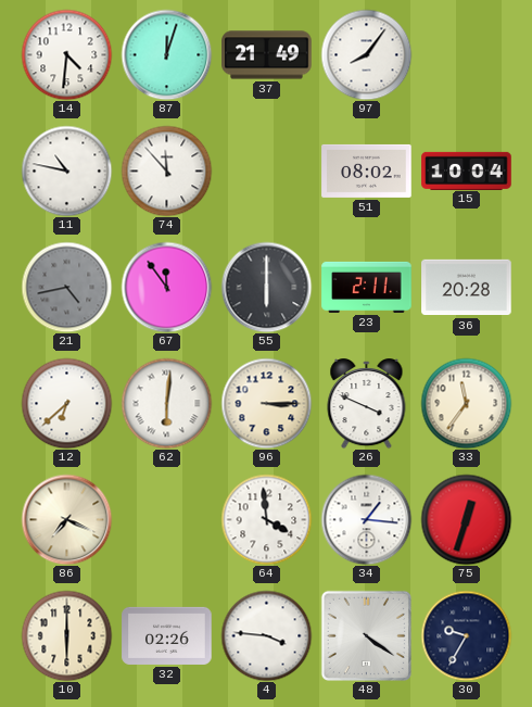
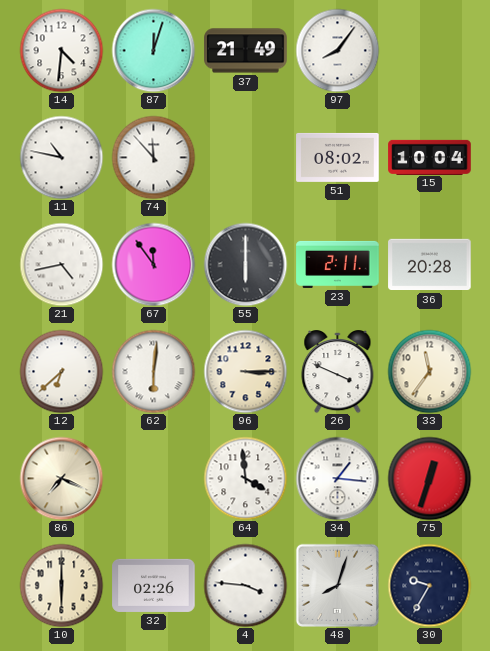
21 dial: grey -> white
48: 4:21 -> 8:03
